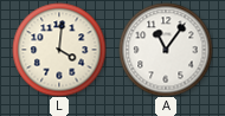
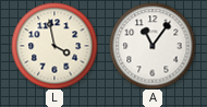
L: 4:01 -> 3:58
